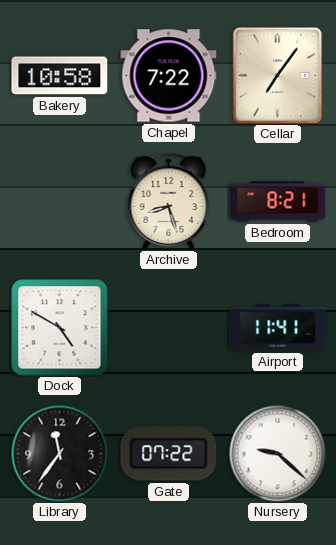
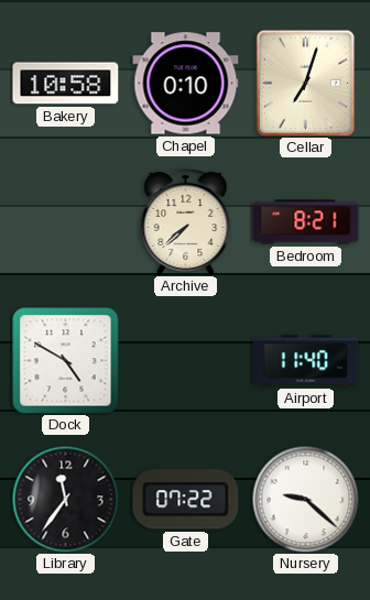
Chapel: 7:22 -> 0:10
Cellar: 7:06 -> 7:03
Archive: 8:27 -> 7:38
Airport: 11:41 -> 11:40
